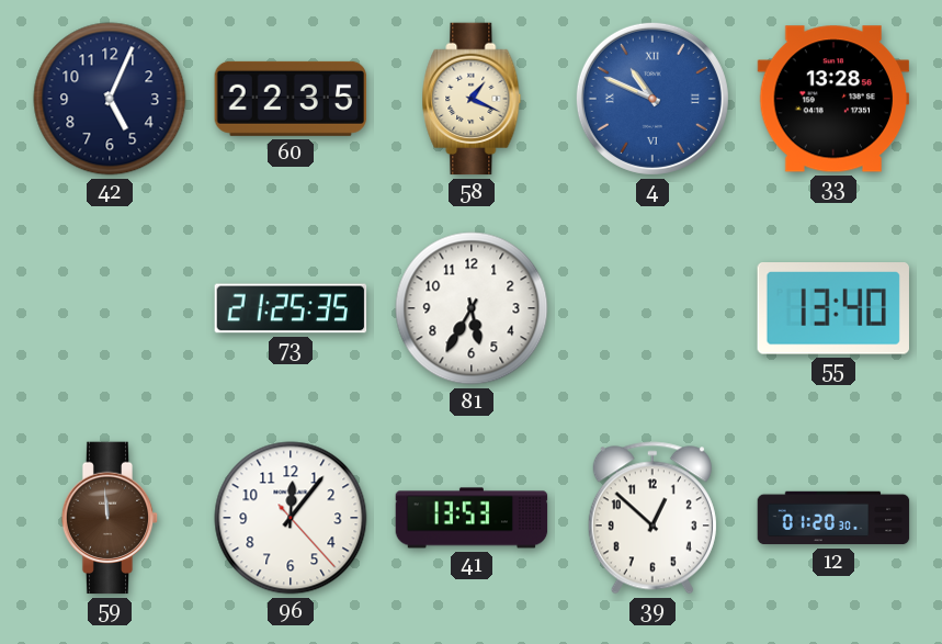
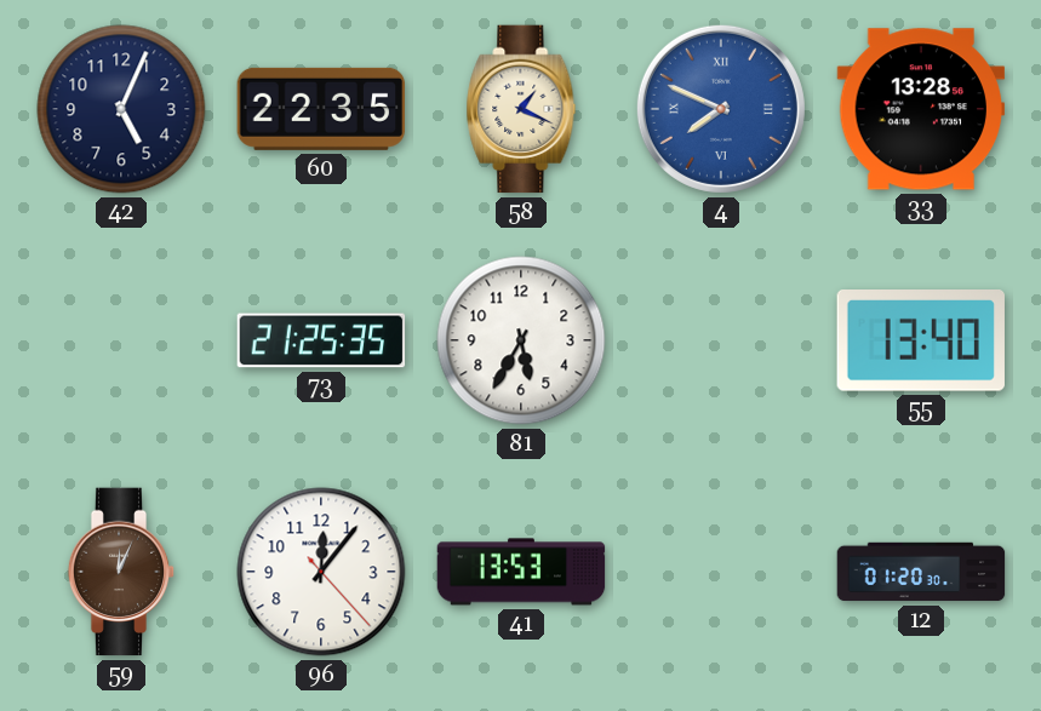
4: 10:49 -> 7:49
59: 11:59 -> 12:04
39: 12:52 -> none
